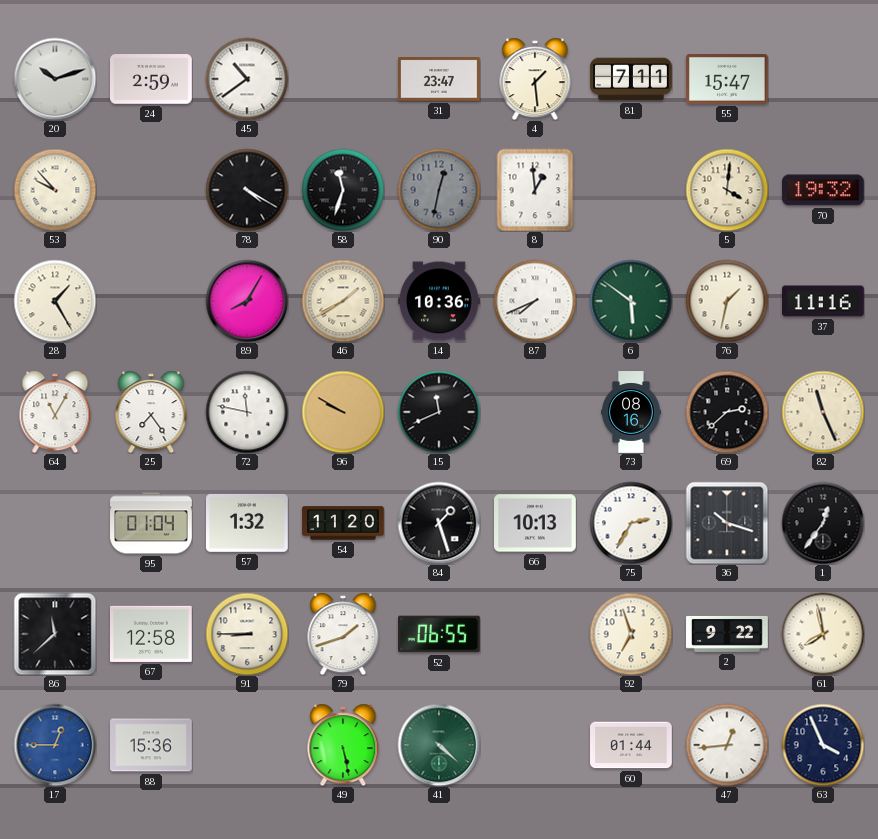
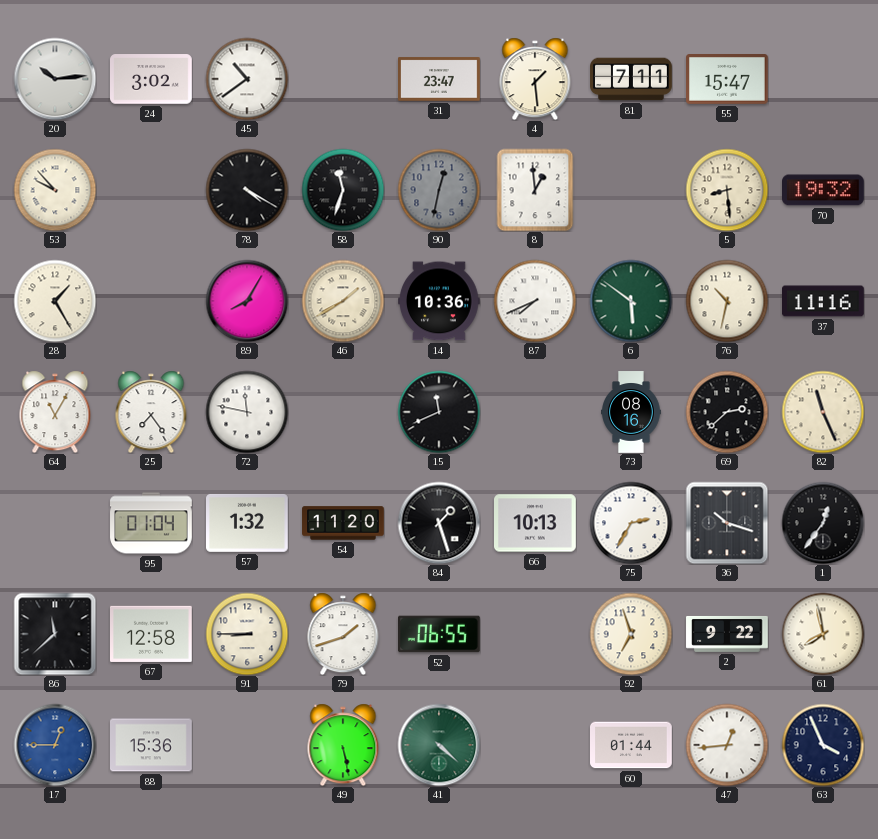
20: 10:12 -> 10:14
24: 2:59 -> 3:02
5: 4:01 -> 8:29
76: 1:32 -> 10:32
96: 9:50 -> none
